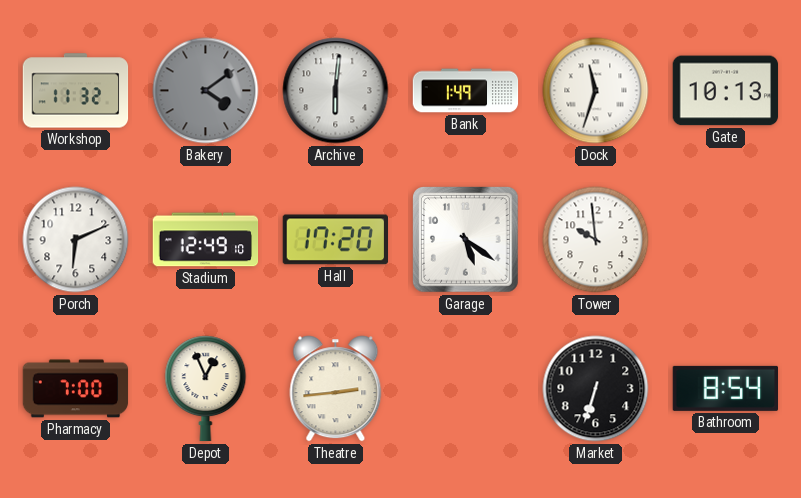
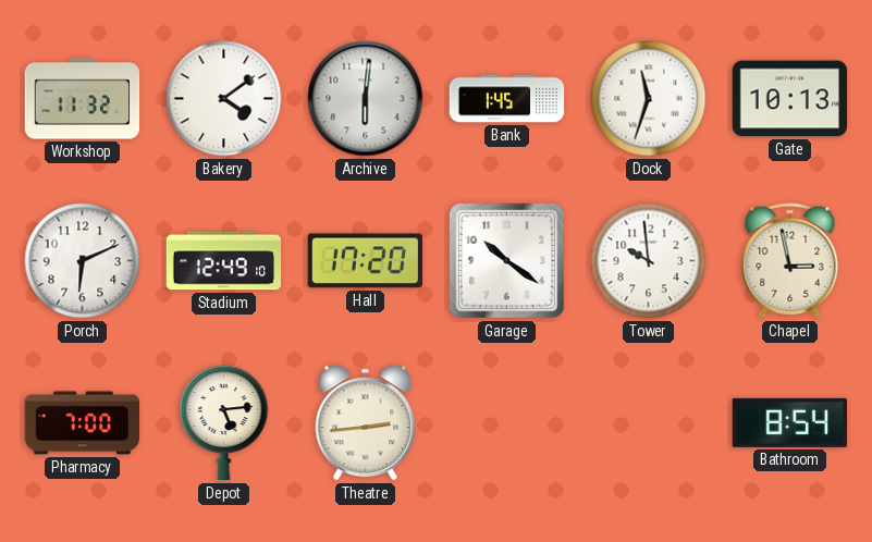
Bakery dial: grey -> white
Bank: 1:49 -> 1:45
Garage: 5:21 -> 10:21
Chapel: none -> 2:58
Depot: 12:56 -> 5:14
Market: 6:33 -> none
